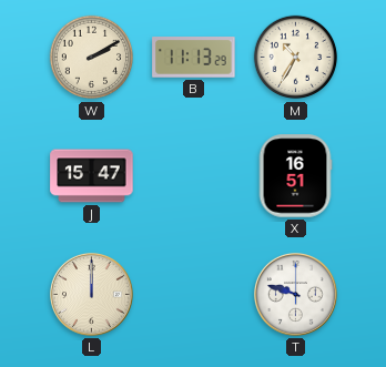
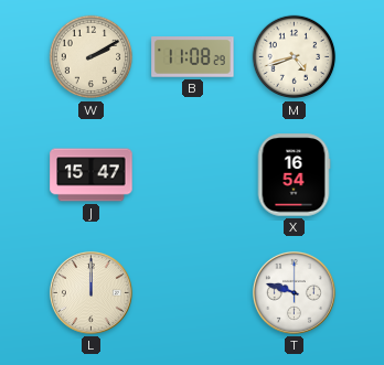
B: 11:13 -> 11:08
M: 10:35 -> 4:42
X: 16:51 -> 16:54
